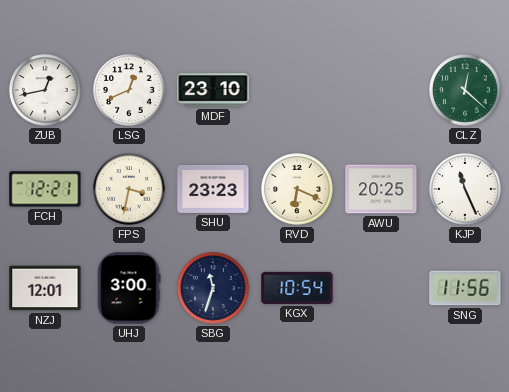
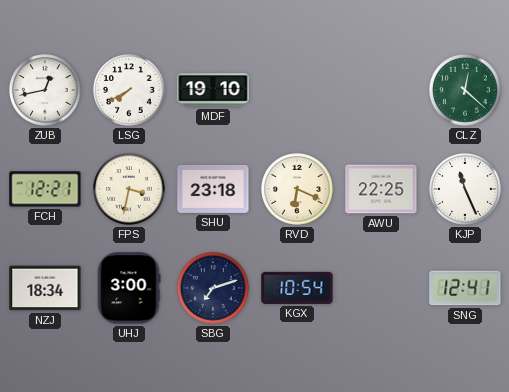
LSG: 12:41 -> 7:40
MDF: 23:10 -> 19:10
SHU: 23:23 -> 23:18
AWU: 20:25 -> 22:25
NZJ: 12:01 -> 18:34
SBG: 11:33 -> 7:12
SNG: 11:56 -> 12:41
